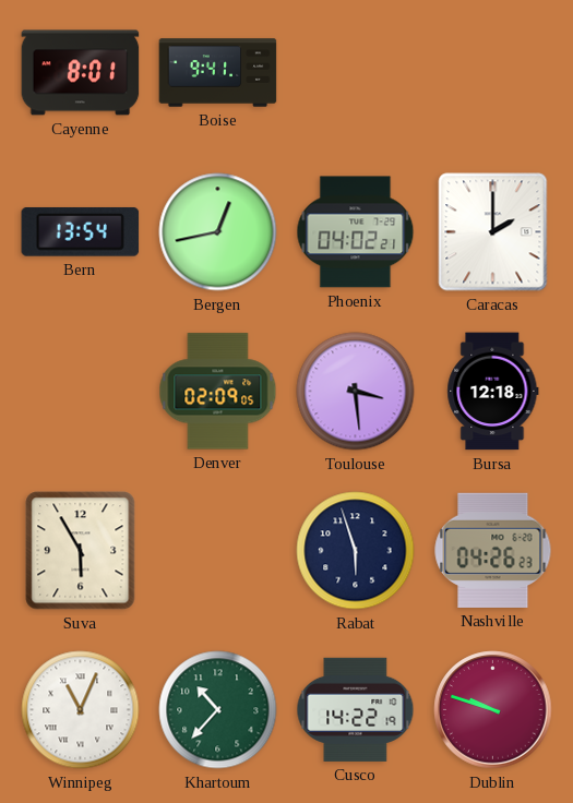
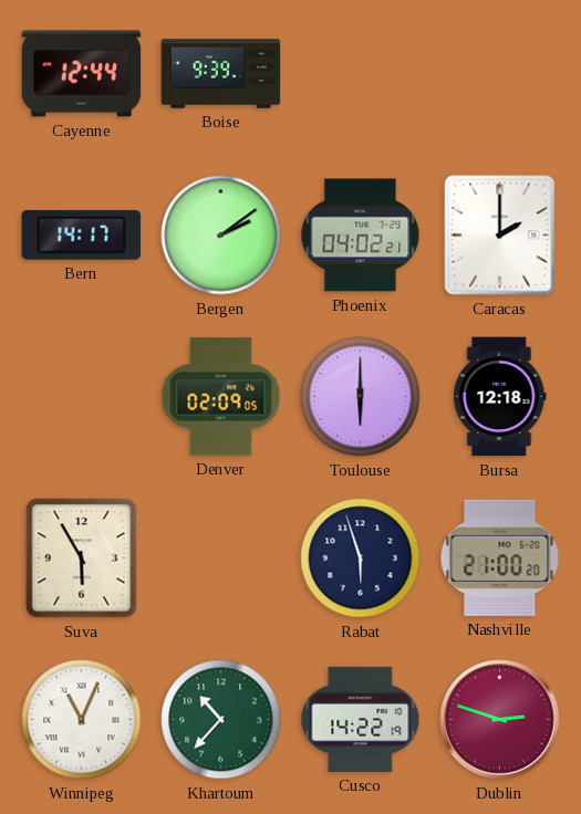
Cayenne: 8:01 -> 12:44
Boise: 9:41 -> 9:39
Bern: 13:54 -> 14:17
Bergen: 12:43 -> 2:09
Toulouse: 3:29 -> 6:00
Nashville: 04:26 -> 21:00
Dublin: 9:48 -> 2:48
